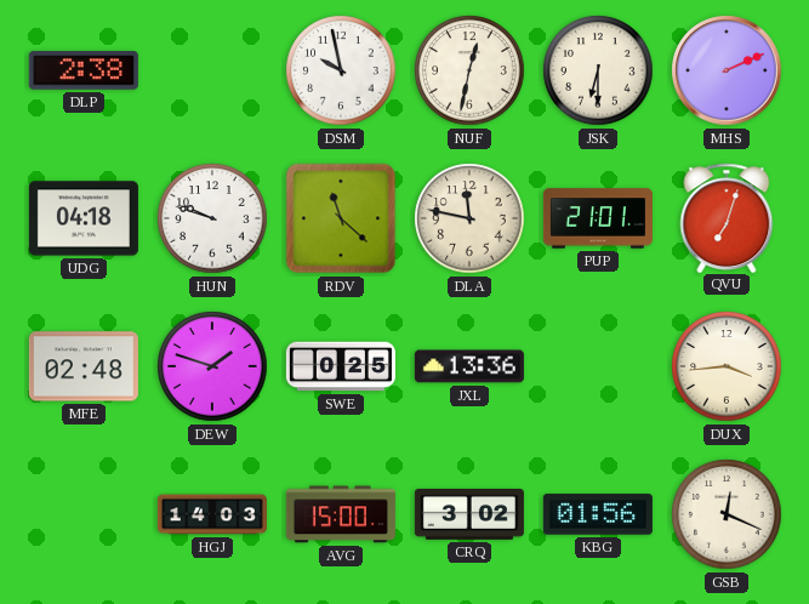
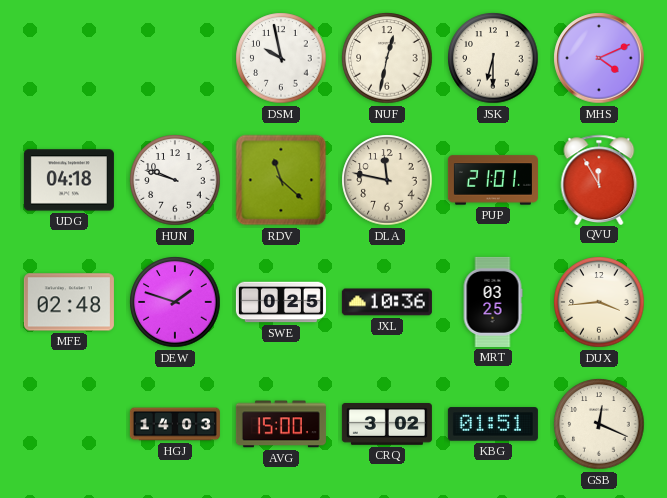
DLP: 2:38 -> none
MHS: 2:11 -> 4:11
QVU: 7:03 -> 11:55
JXL: 13:36 -> 10:36
MRT: none -> 03:25
KBG: 01:56 -> 01:51
